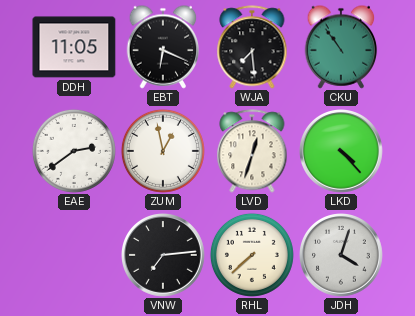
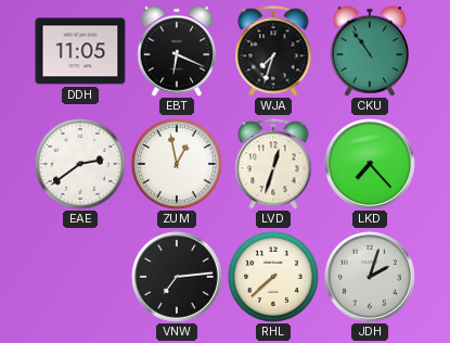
WJA: 7:29 -> 7:33
LKD: 4:23 -> 7:23
JDH: 4:03 -> 2:03
